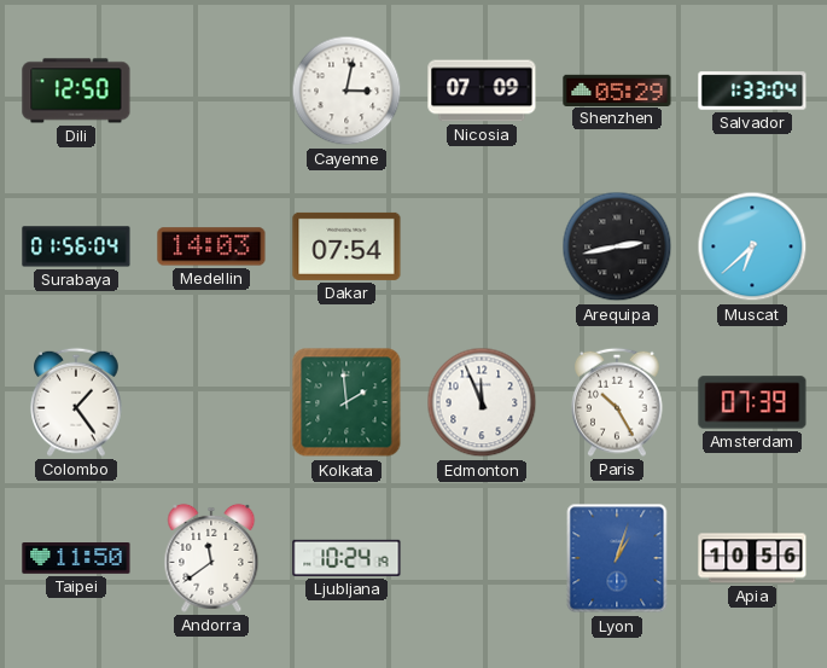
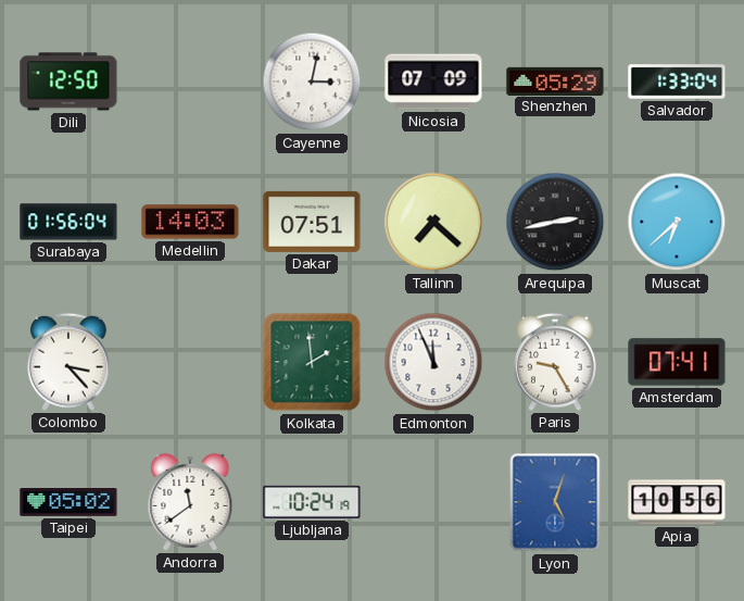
Dakar: 07:54 -> 07:51
Tallinn: none -> 7:22
Colombo: 1:24 -> 3:23
Paris: 10:25 -> 9:25
Amsterdam: 07:39 -> 07:41
Taipei: 11:50 -> 05:02
Lyon: 1:03 -> 5:03
